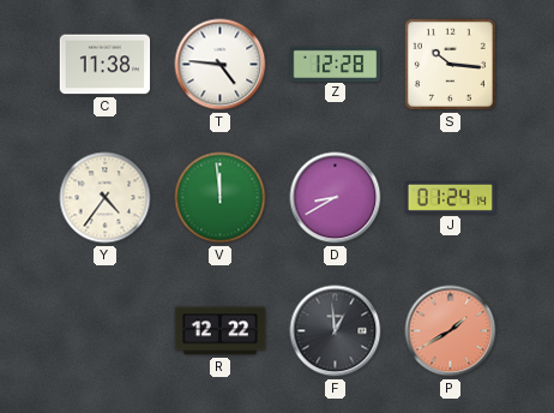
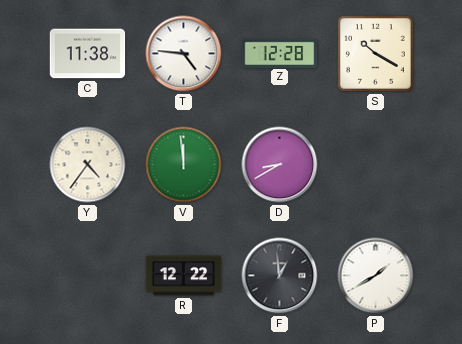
S: 10:16 -> 10:20
J: 01:24 -> none
P dial: salmon -> white
